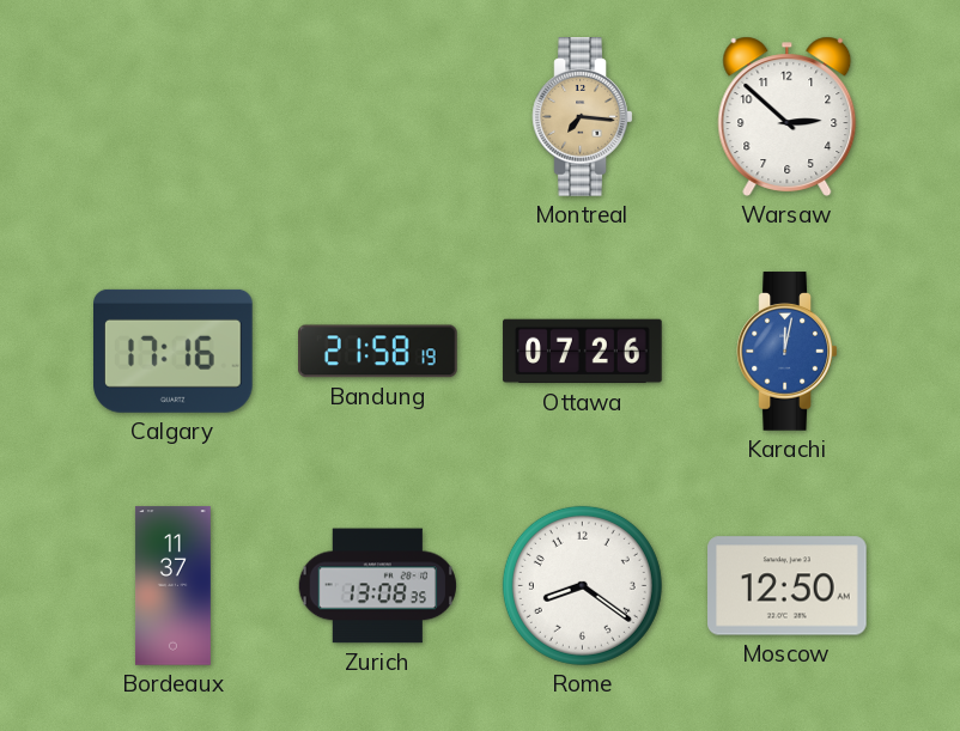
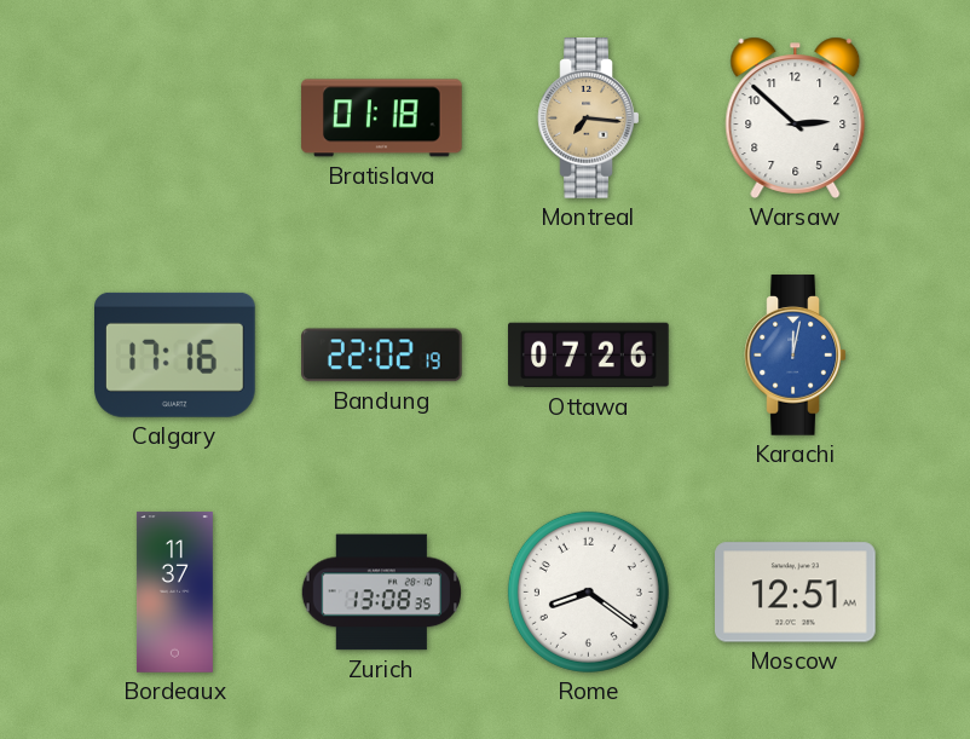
Bratislava: none -> 01:18
Bandung: 21:58 -> 22:02
Moscow: 12:50 -> 12:51
